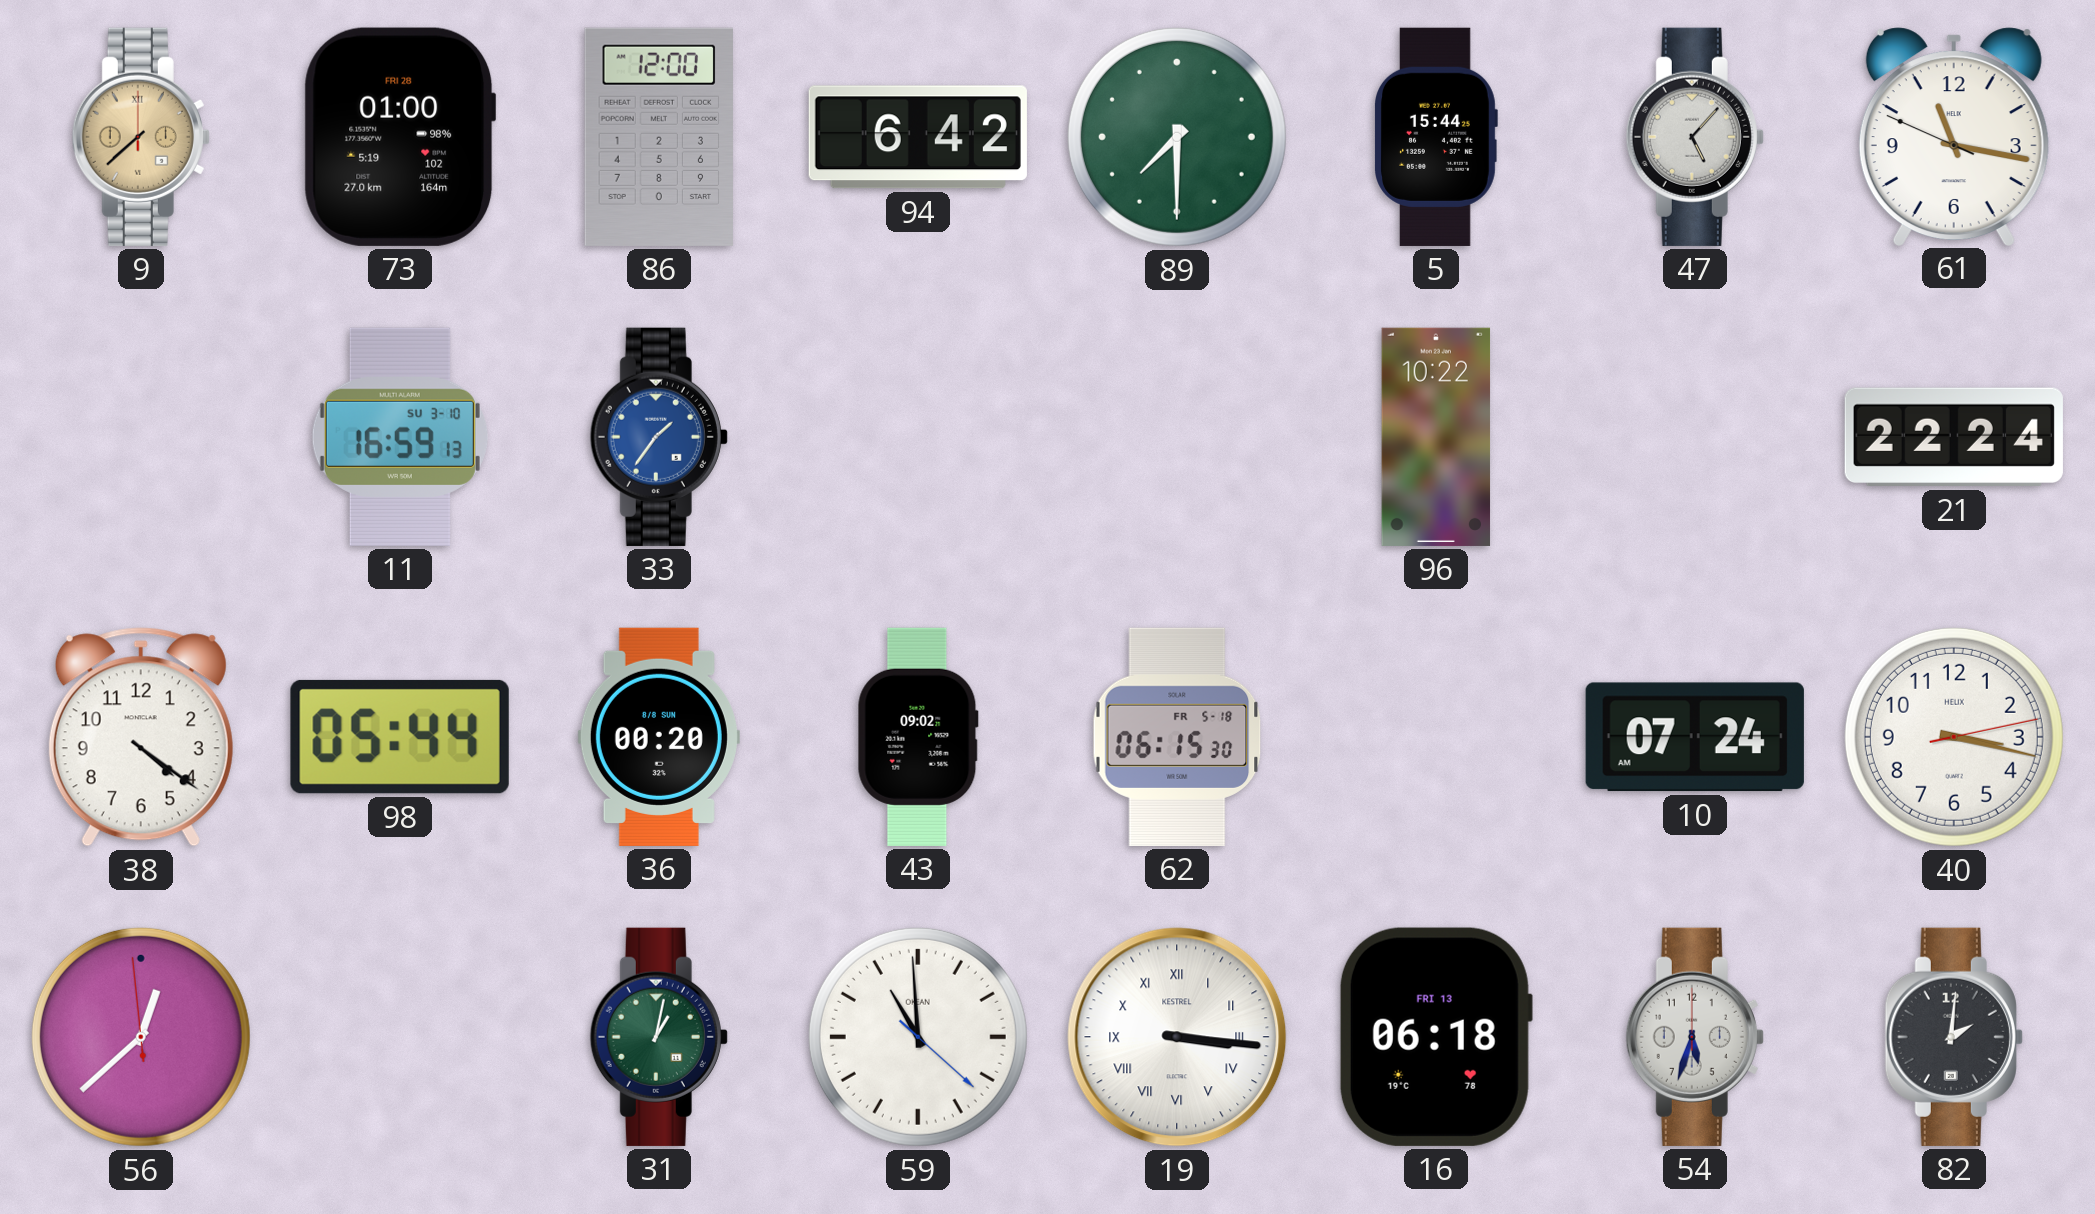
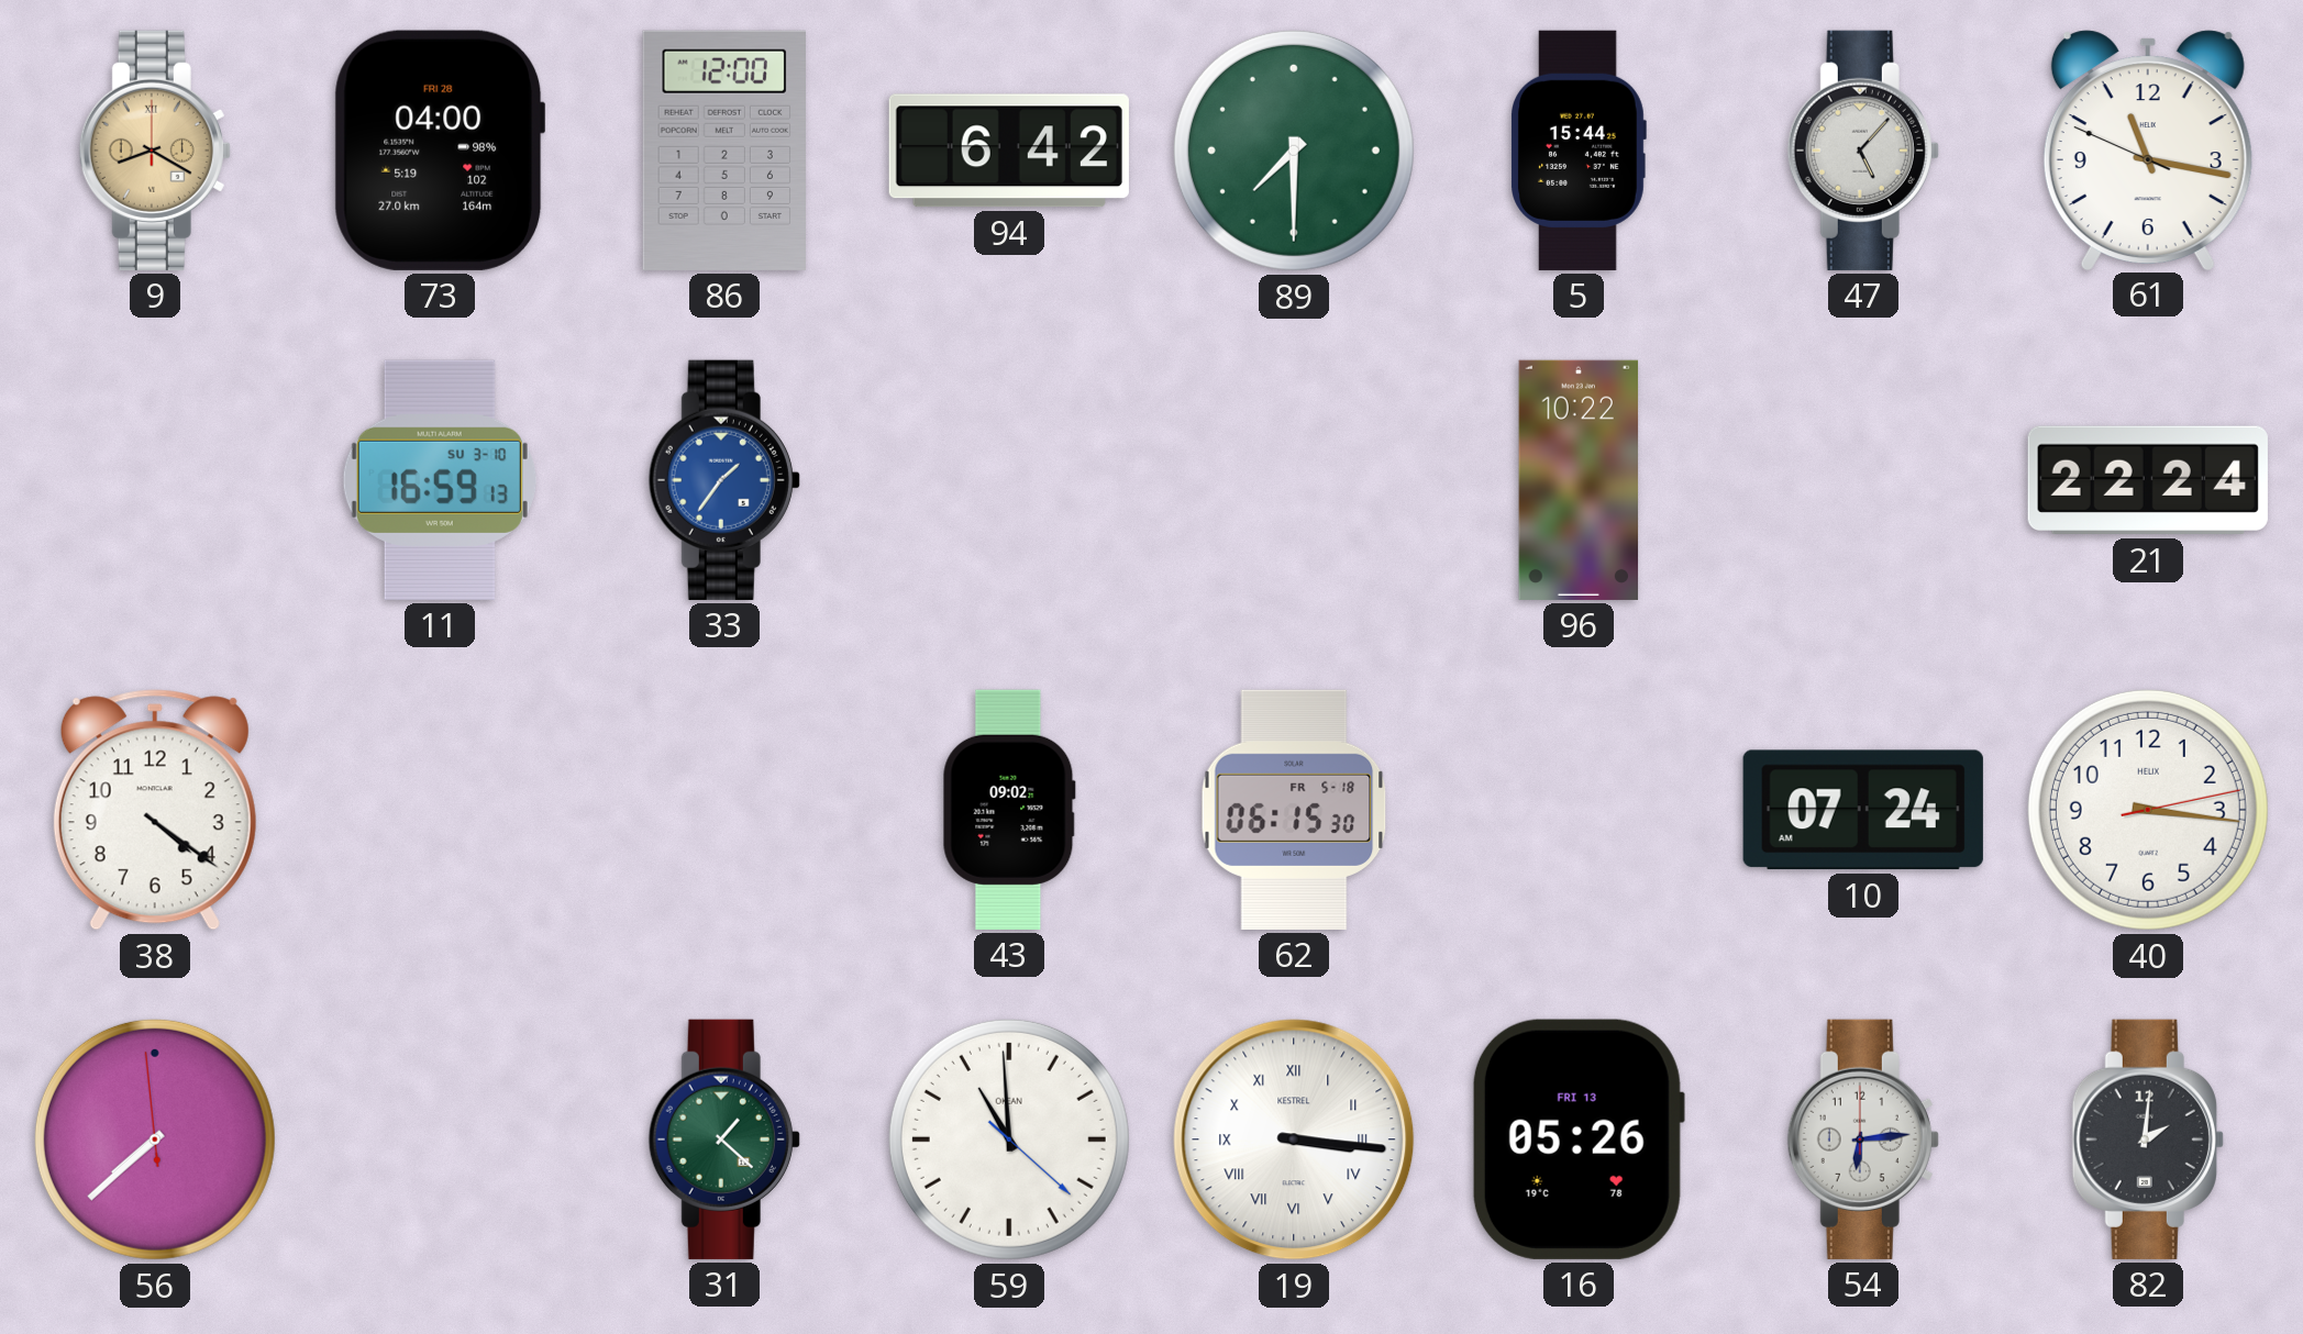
9: 7:38 -> 8:20
73: 01:00 -> 04:00
98: 05:44 -> none
36: 00:20 -> none
40: 3:17 -> 3:16
56: 12:37 -> 7:37
31: 1:02 -> 1:22
16: 06:18 -> 05:26
54: 5:33 -> 6:14
